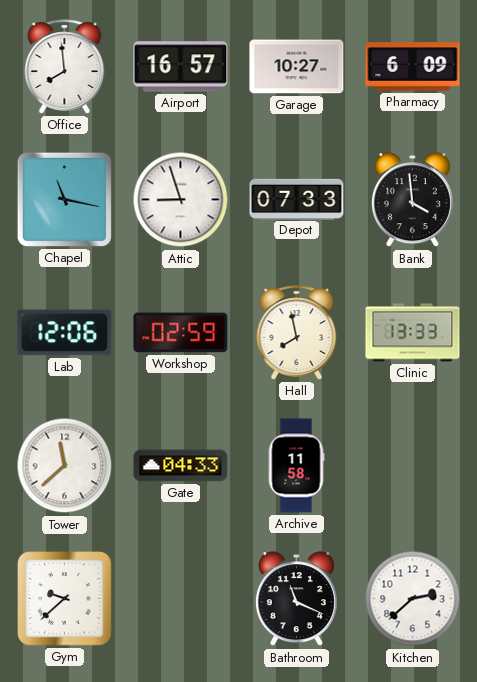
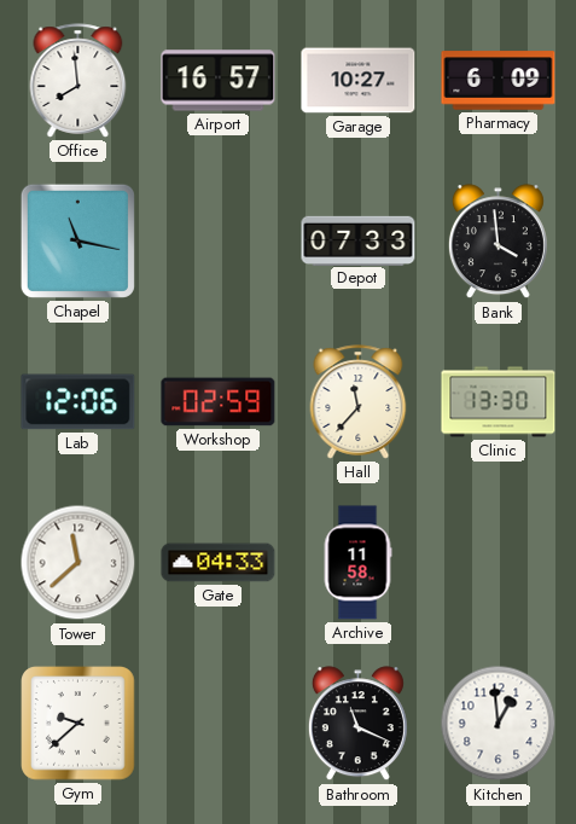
Attic: 8:57 -> none
Hall: 7:58 -> 11:37
Clinic: 13:33 -> 13:30
Kitchen: 2:38 -> 12:59
